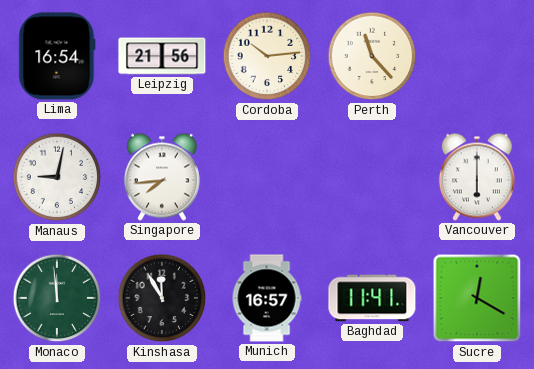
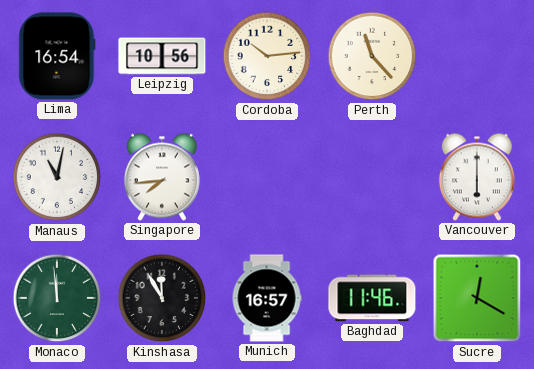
Leipzig: 21:56 -> 10:56
Manaus: 9:02 -> 11:02
Baghdad: 11:41 -> 11:46
